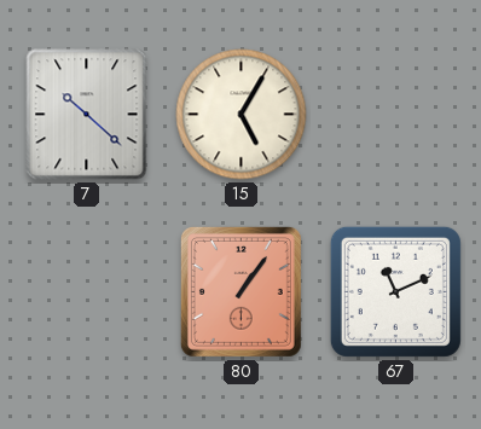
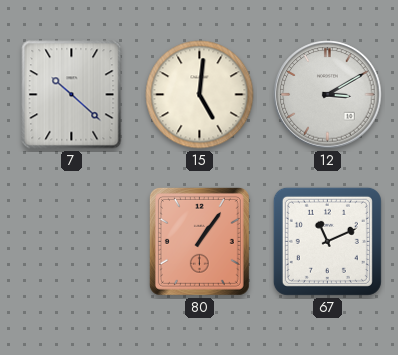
15: 5:05 -> 5:01
12: none -> 3:10
